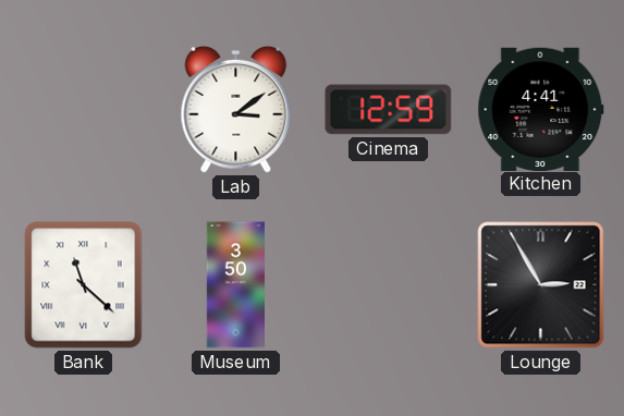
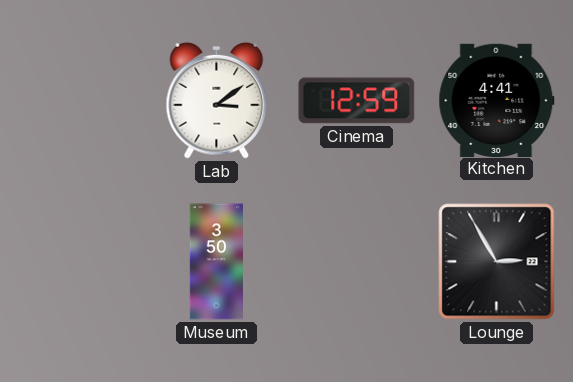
Bank: 11:22 -> none
